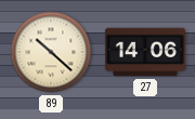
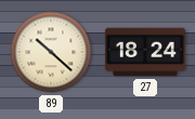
27: 14:06 -> 18:24
